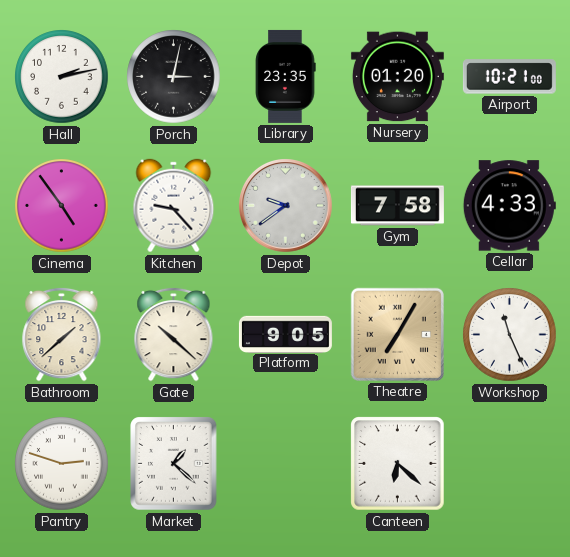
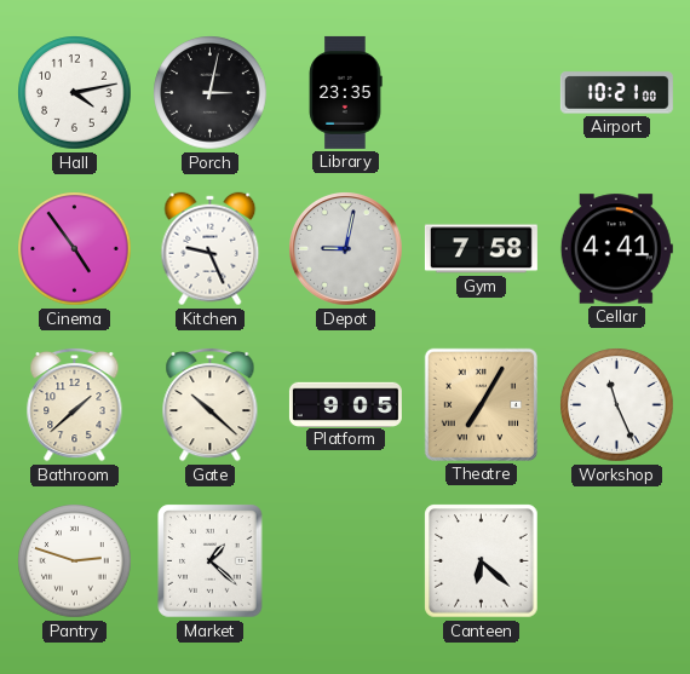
Hall: 2:13 -> 4:13
Nursery: 01:20 -> none
Kitchen: 9:23 -> 9:26
Depot: 9:39 -> 9:02
Cellar: 4:33 -> 4:41
